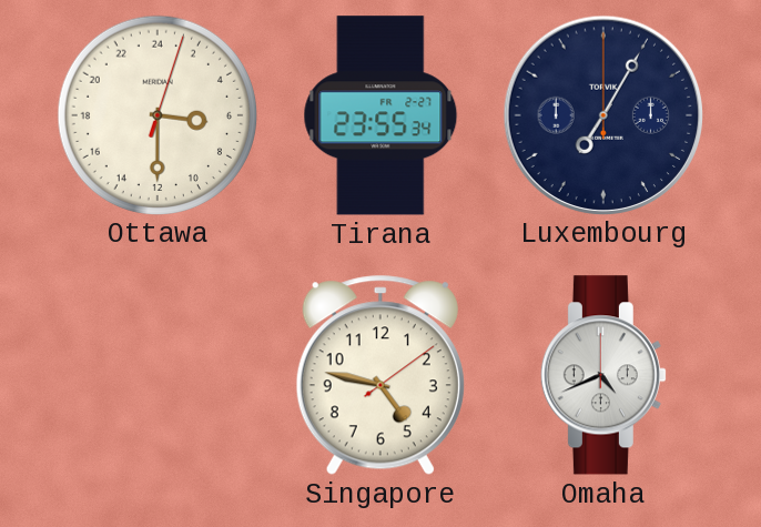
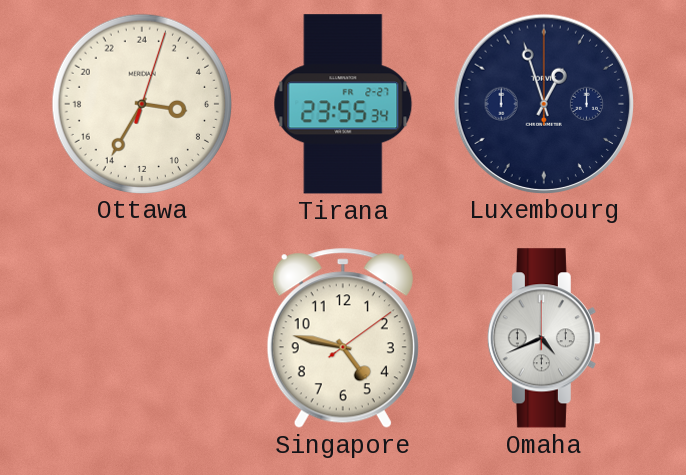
Ottawa: 6:30 -> 6:35
Luxembourg: 7:05 -> 12:57
